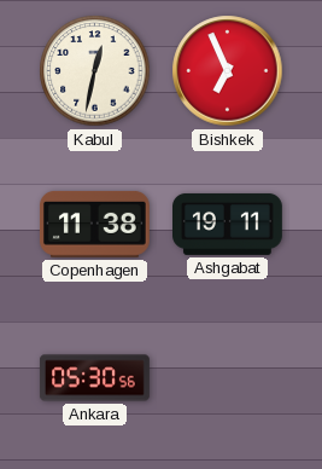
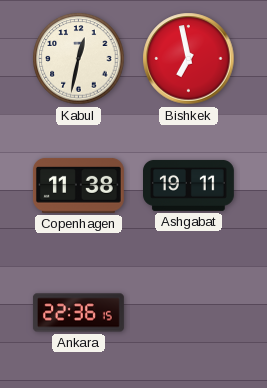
Bishkek: 6:56 -> 6:58
Ankara: 05:30 -> 22:36
